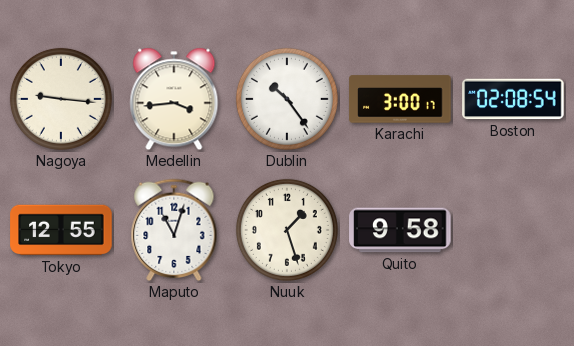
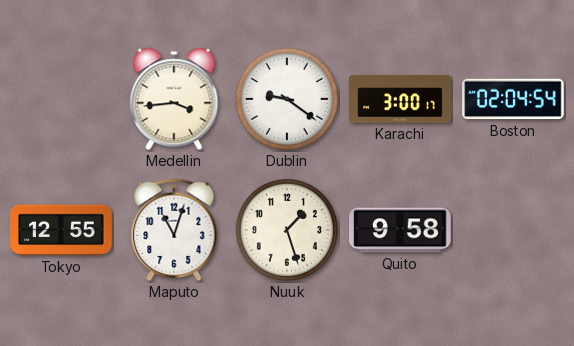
Nagoya: 9:16 -> none
Dublin: 10:24 -> 9:21
Boston: 02:08 -> 02:04
